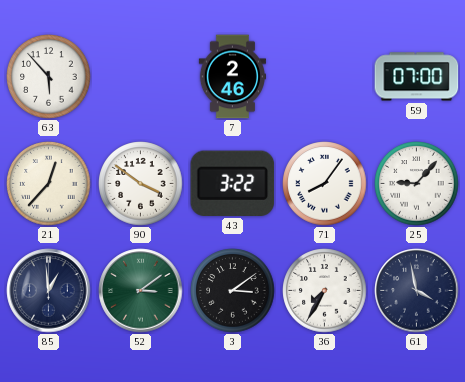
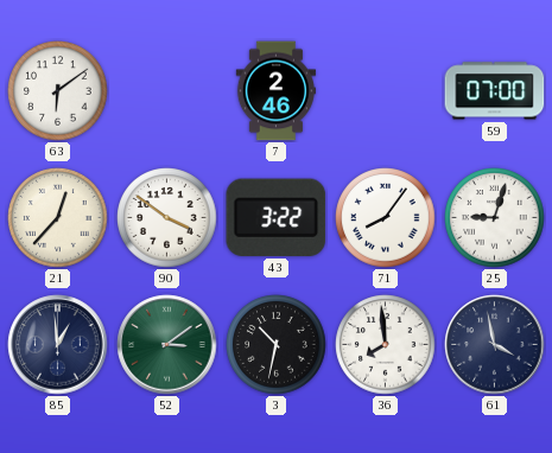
63: 5:53 -> 6:09
25: 9:07 -> 9:03
3: 3:09 -> 10:32
36: 7:35 -> 7:59
